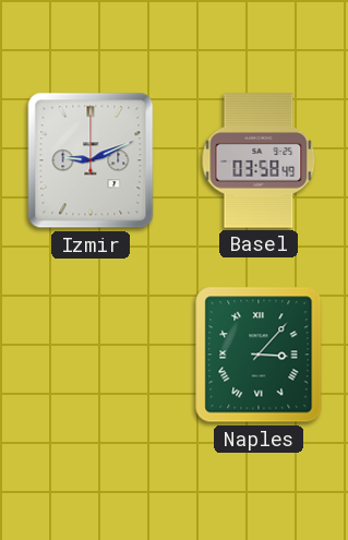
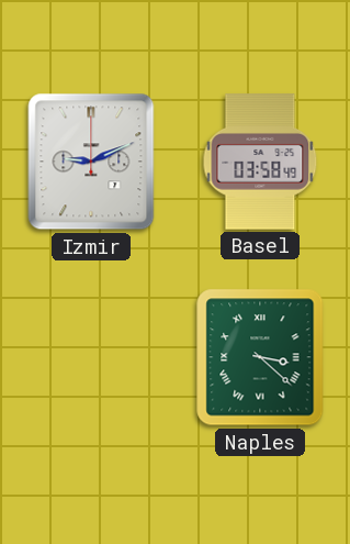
Naples: 3:07 -> 3:22
